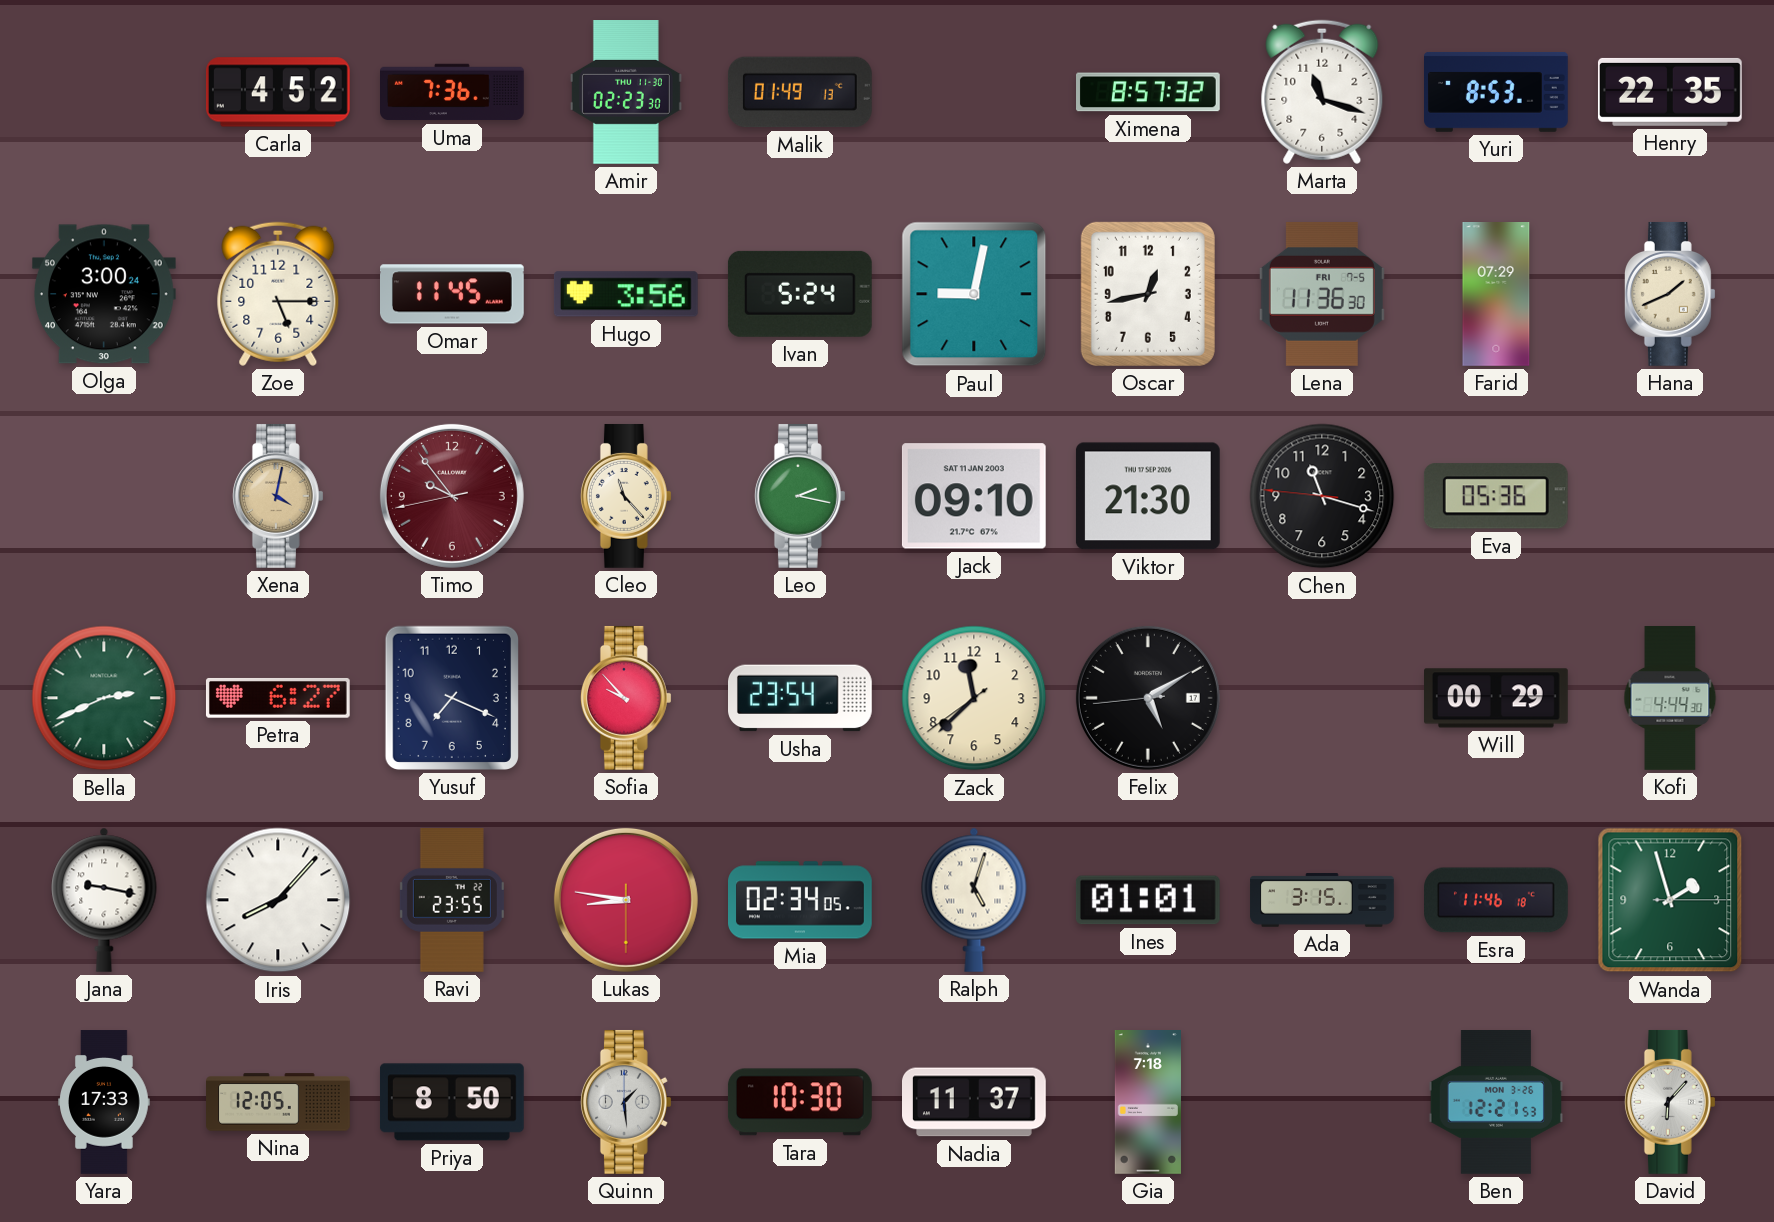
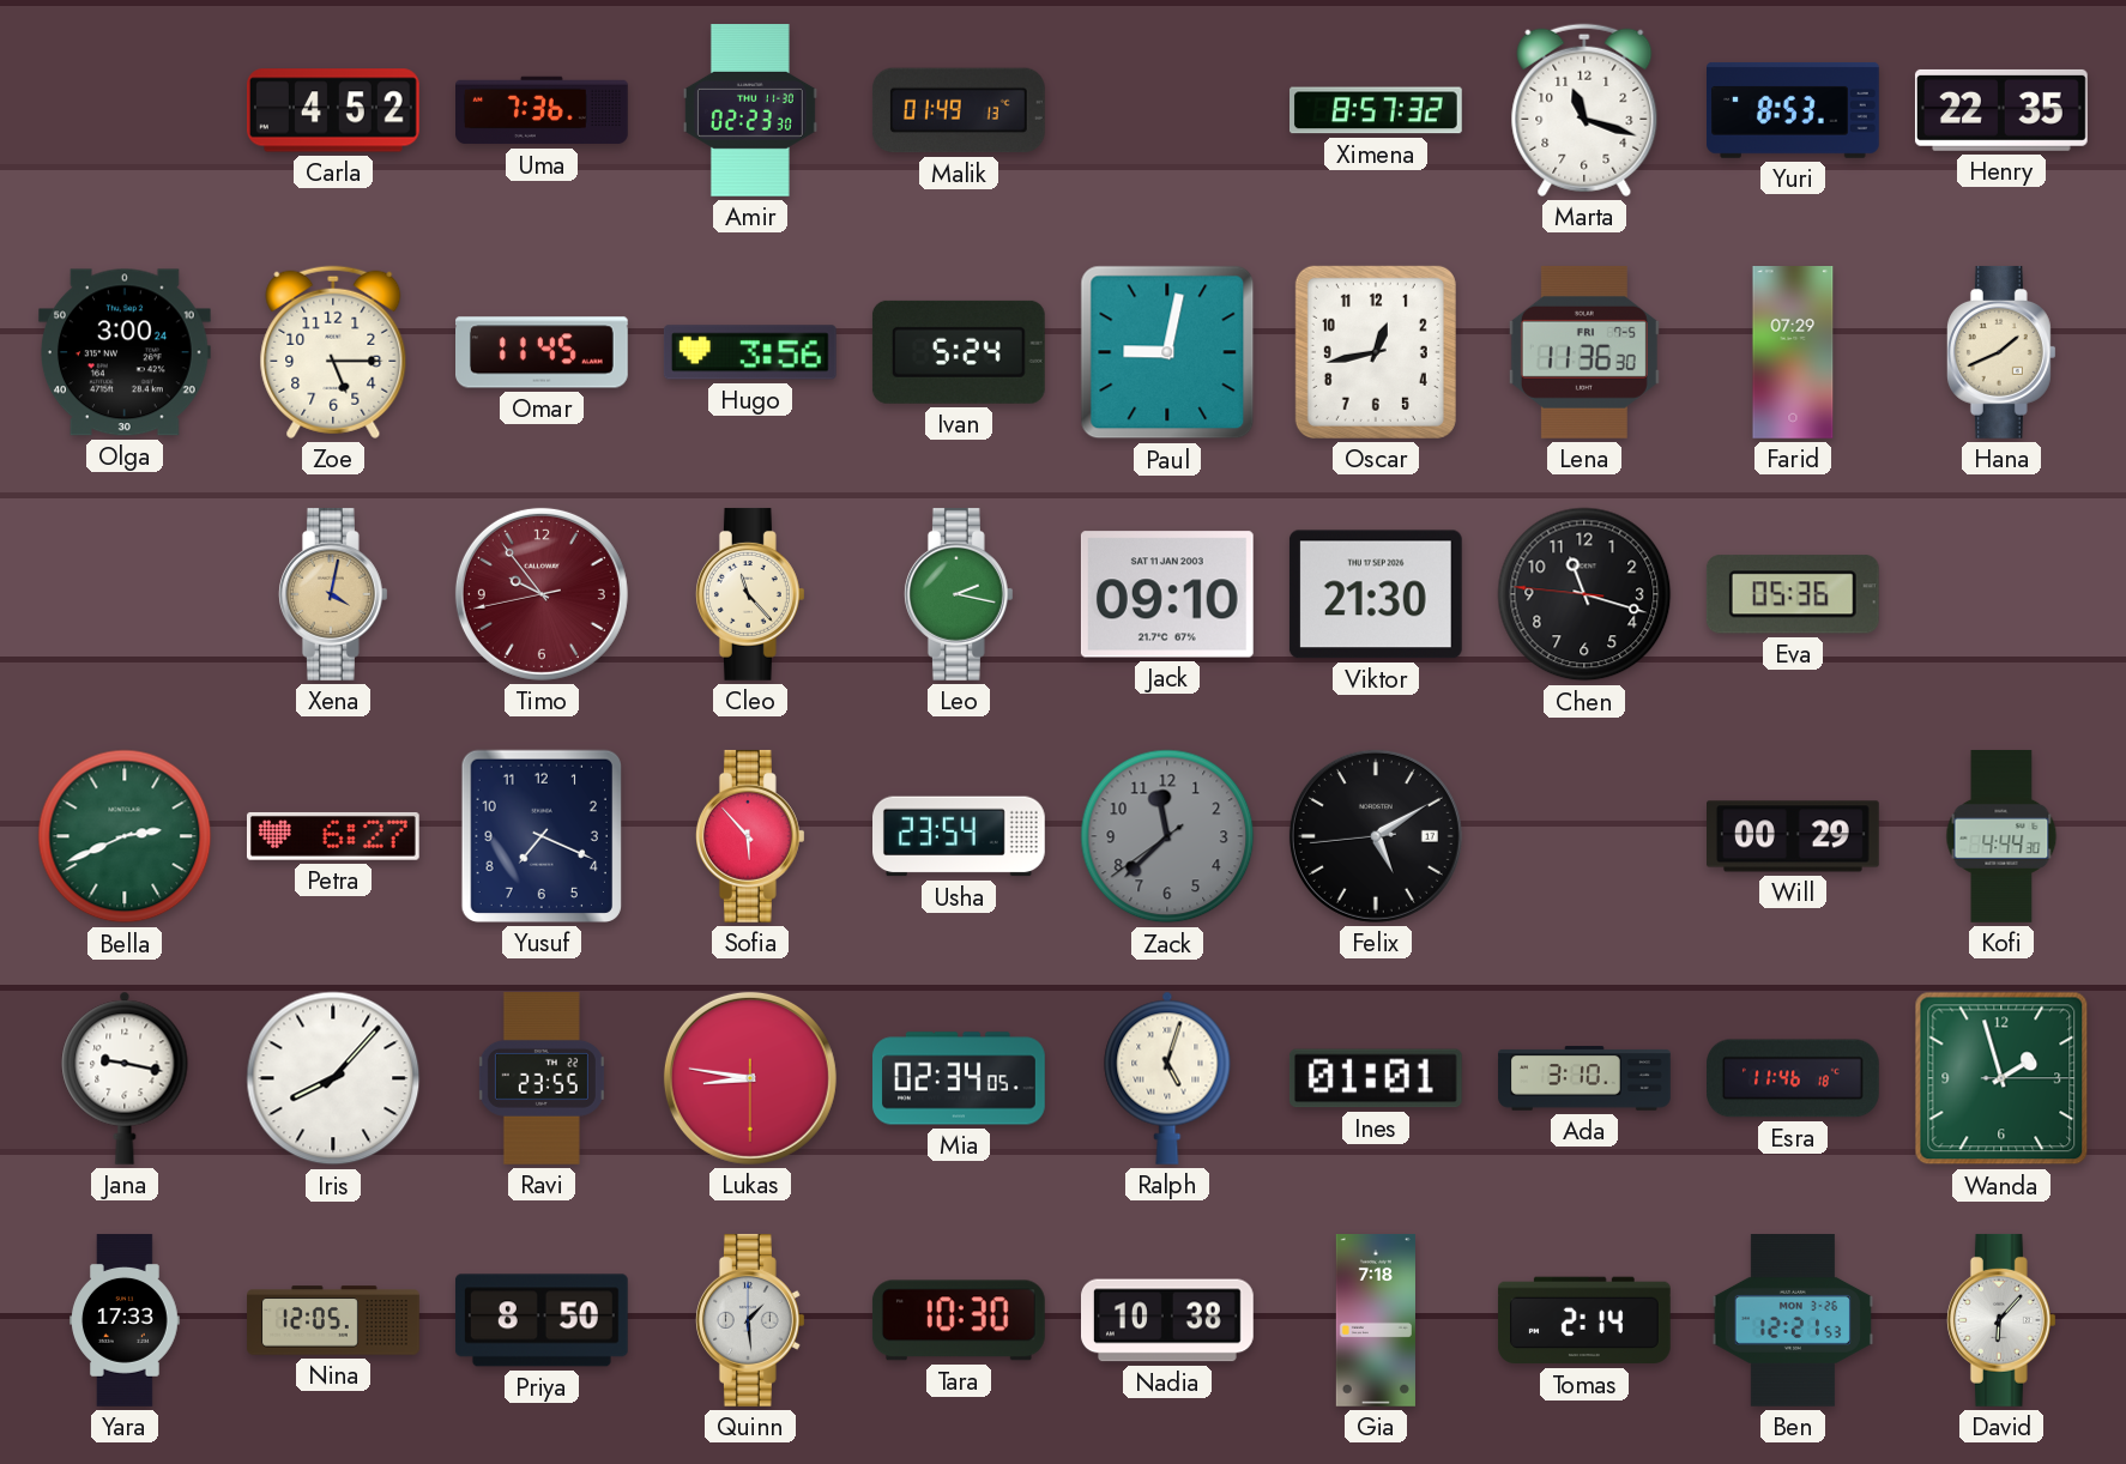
Sofia: 9:53 -> 5:53
Zack dial: cream -> grey
Ada: 3:15 -> 3:10
Nadia: 11:37 -> 10:38
Tomas: none -> 2:14
